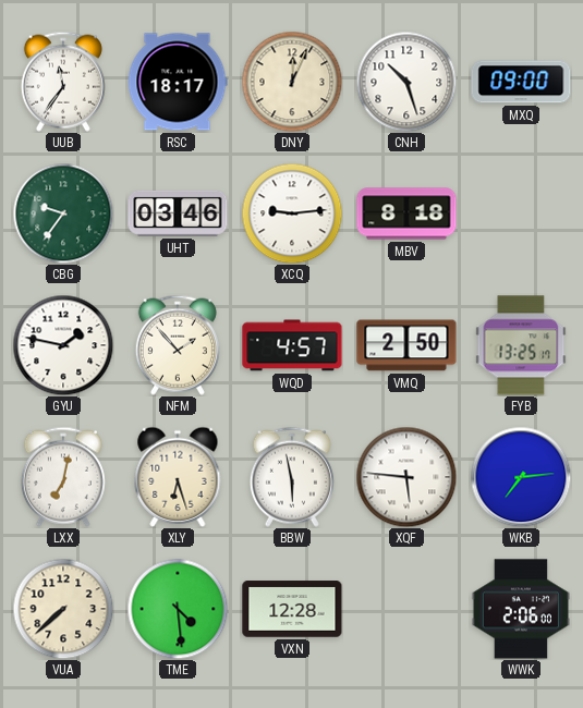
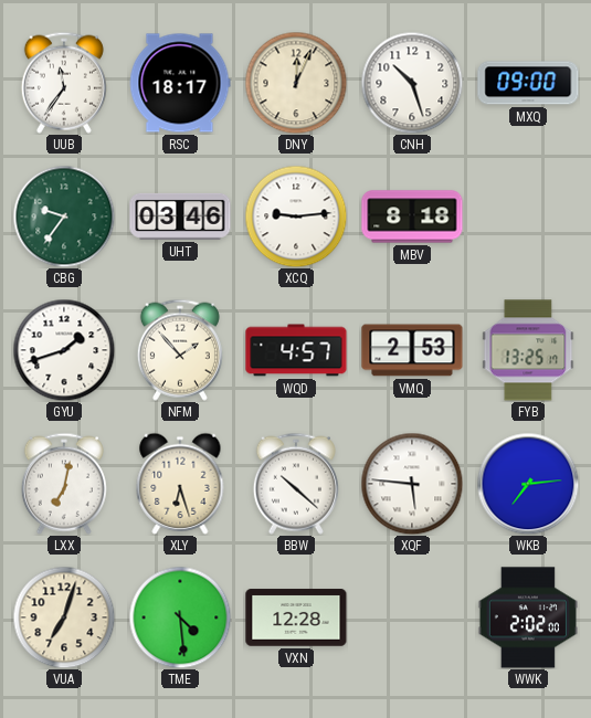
GYU: 1:47 -> 1:42
VMQ: 2:50 -> 2:53
BBW: 5:58 -> 10:22
VUA: 7:38 -> 7:03
WWK: 2:06 -> 2:02
